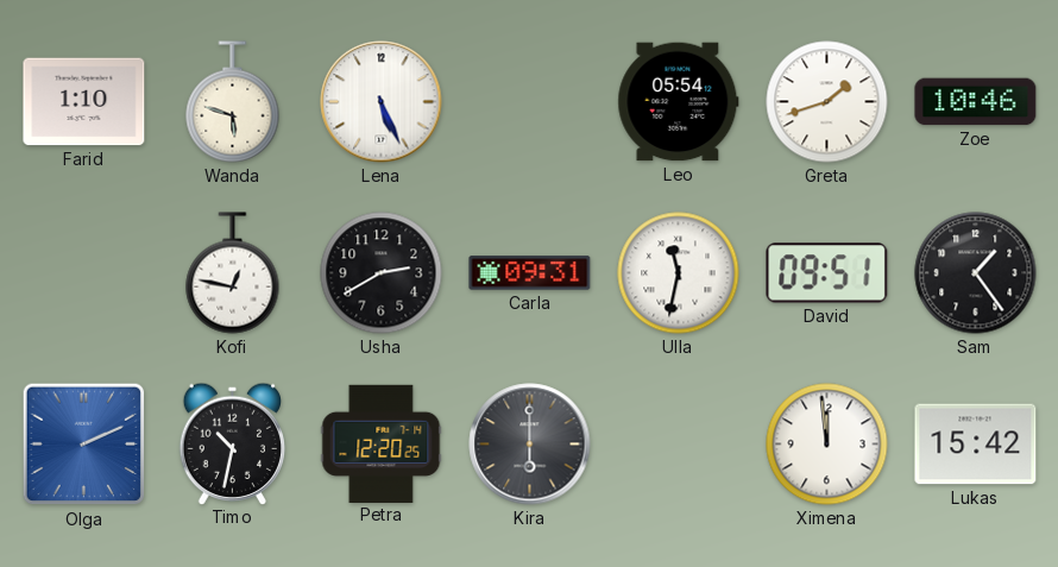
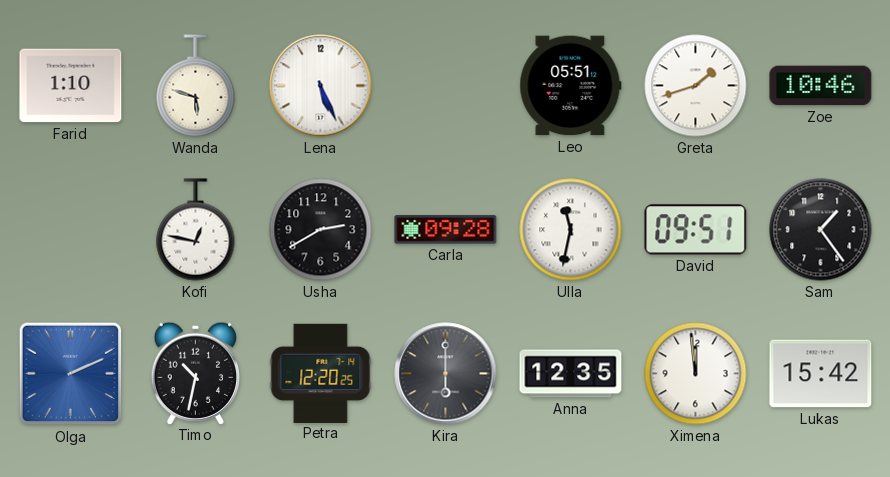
Leo: 05:54 -> 05:51
Carla: 09:31 -> 09:28
Anna: none -> 12:35
